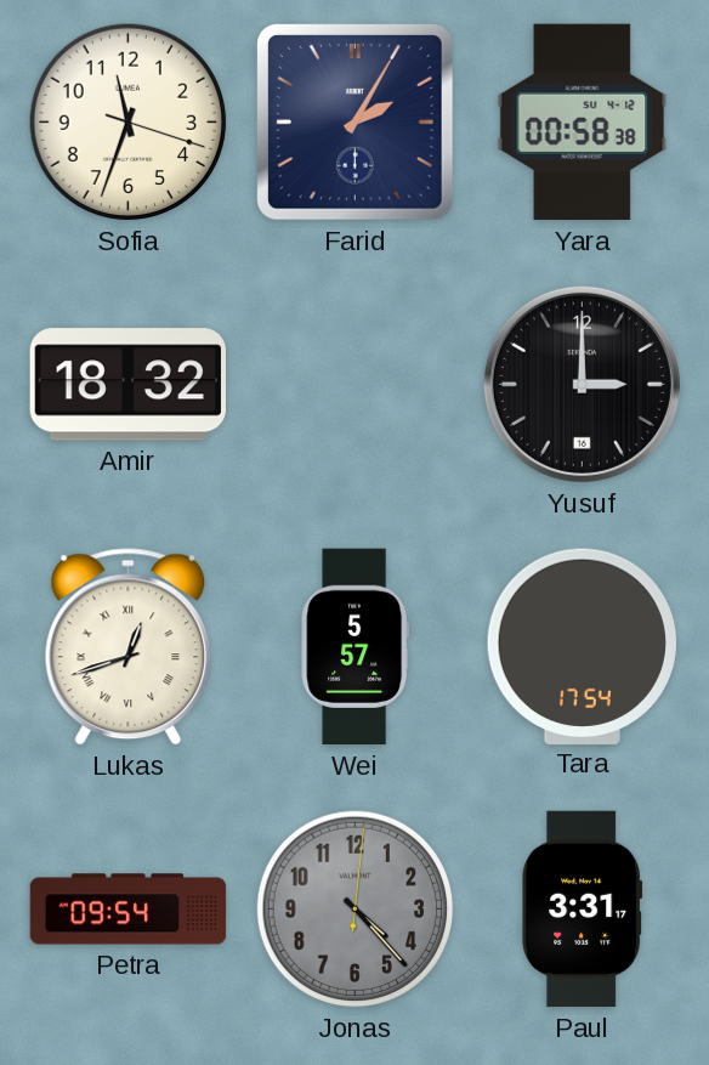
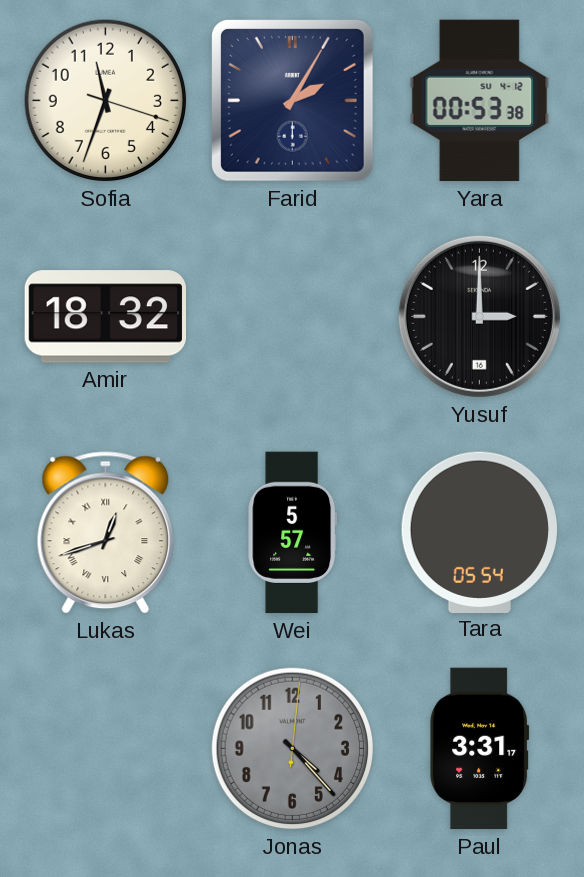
Yara: 00:58 -> 00:53
Tara: 17:54 -> 05:54
Petra: 09:54 -> none
